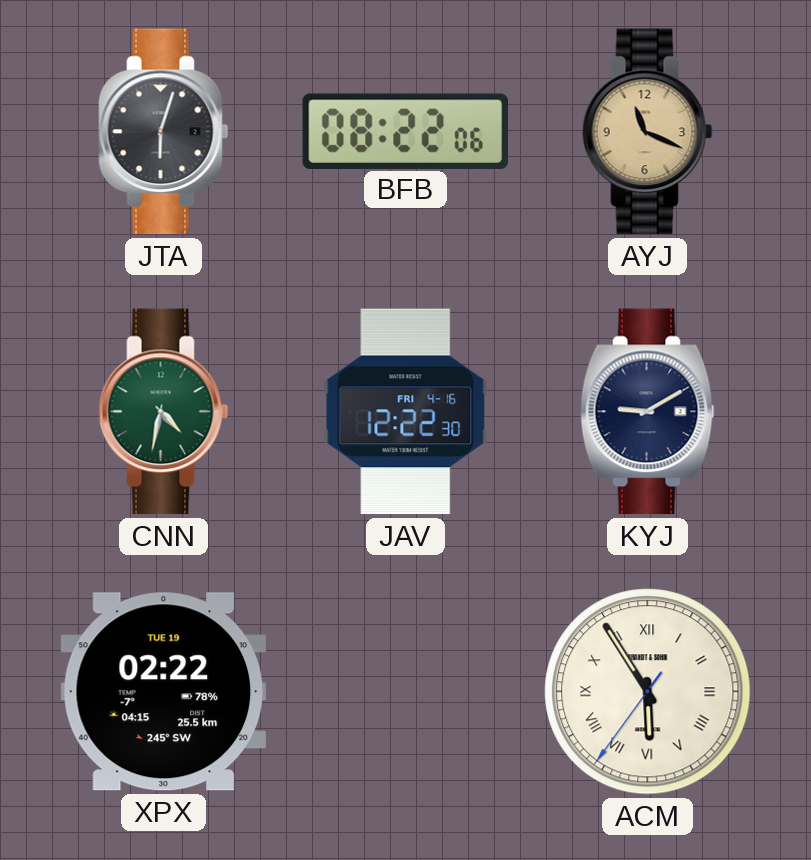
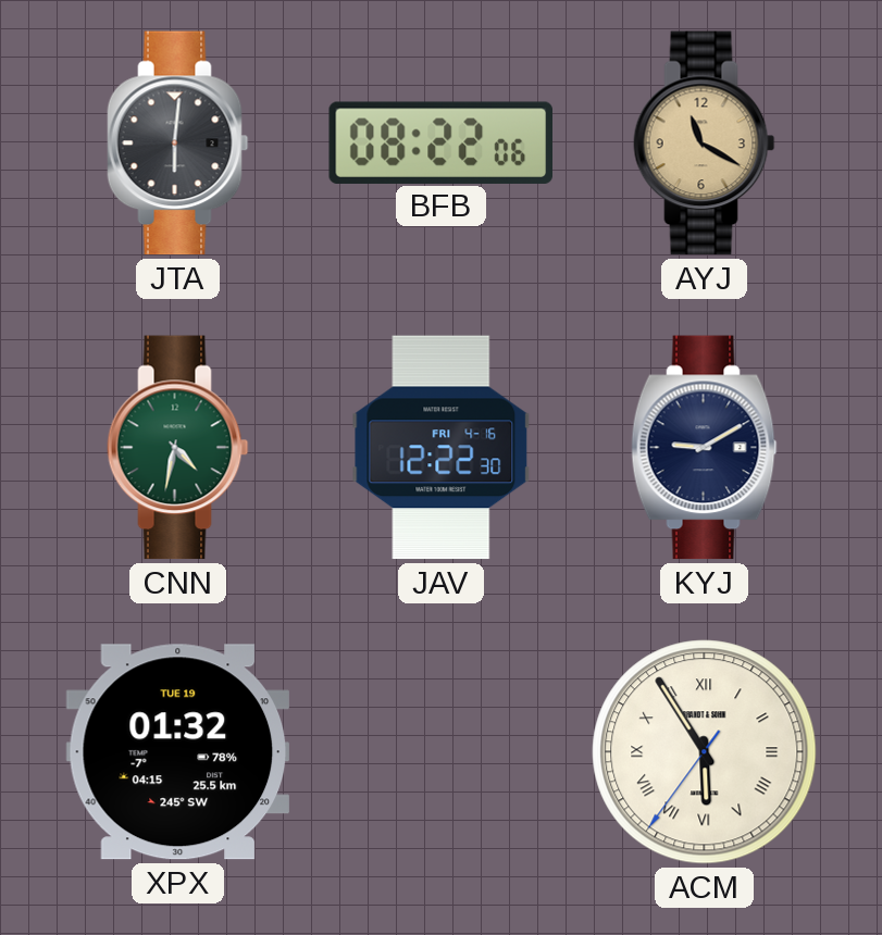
JTA: 6:03 -> 6:01
AYJ: 11:19 -> 11:20
XPX: 02:22 -> 01:32
